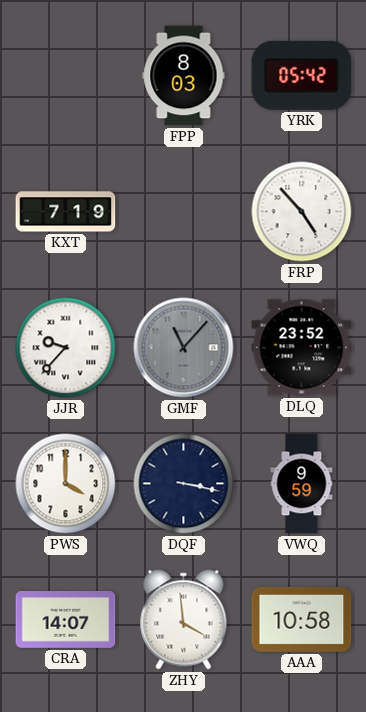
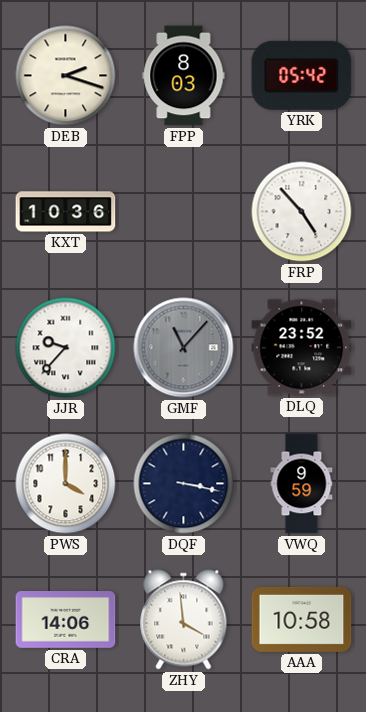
DEB: none -> 2:18
KXT: 7:19 -> 10:36
CRA: 14:07 -> 14:06
